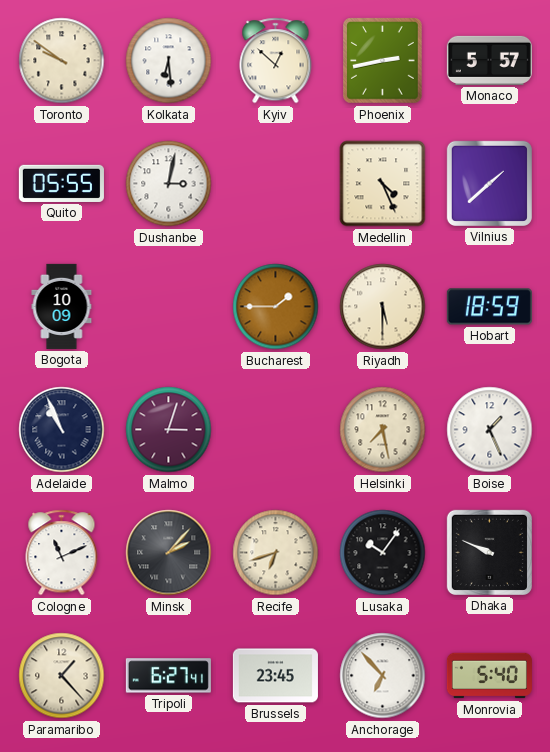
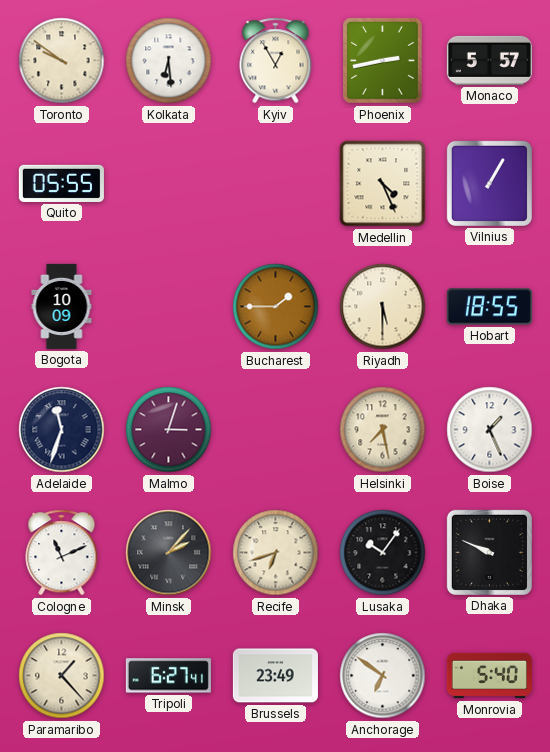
Kyiv: 12:52 -> 12:55
Dushanbe: 3:02 -> none
Vilnius: 1:38 -> 1:05
Hobart: 18:59 -> 18:55
Adelaide: 10:56 -> 11:33
Brussels: 23:45 -> 23:49
Anchorage: 6:53 -> 6:51
